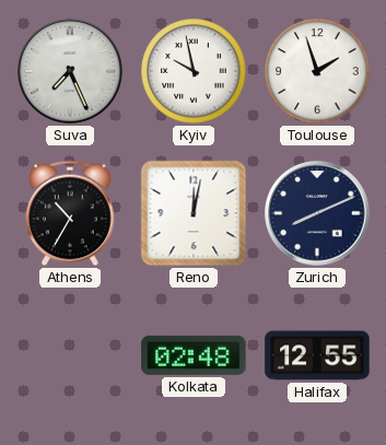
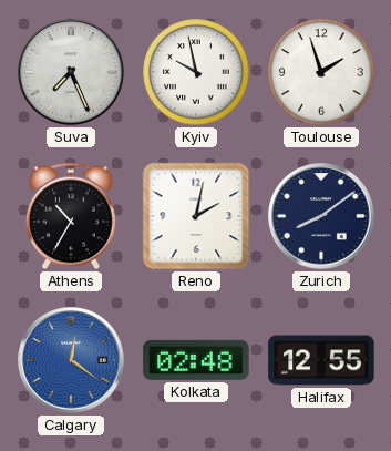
Reno: 12:02 -> 2:02
Zurich: 8:11 -> 8:09
Calgary: none -> 12:21
